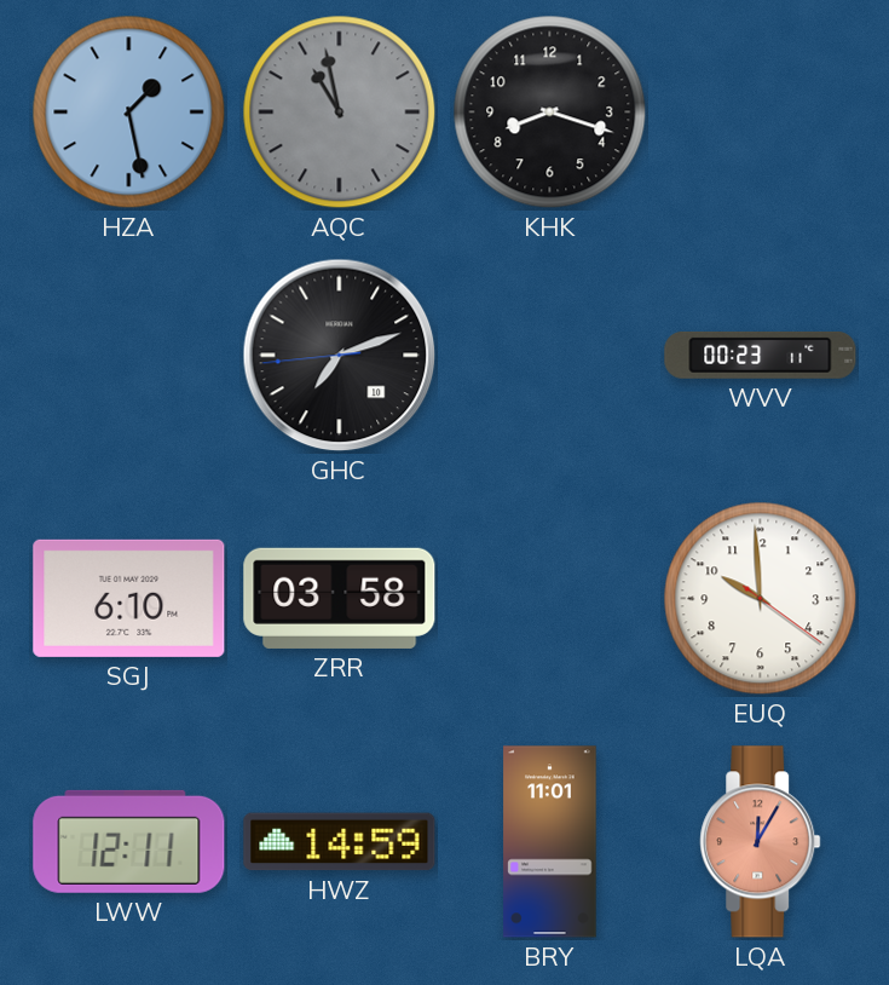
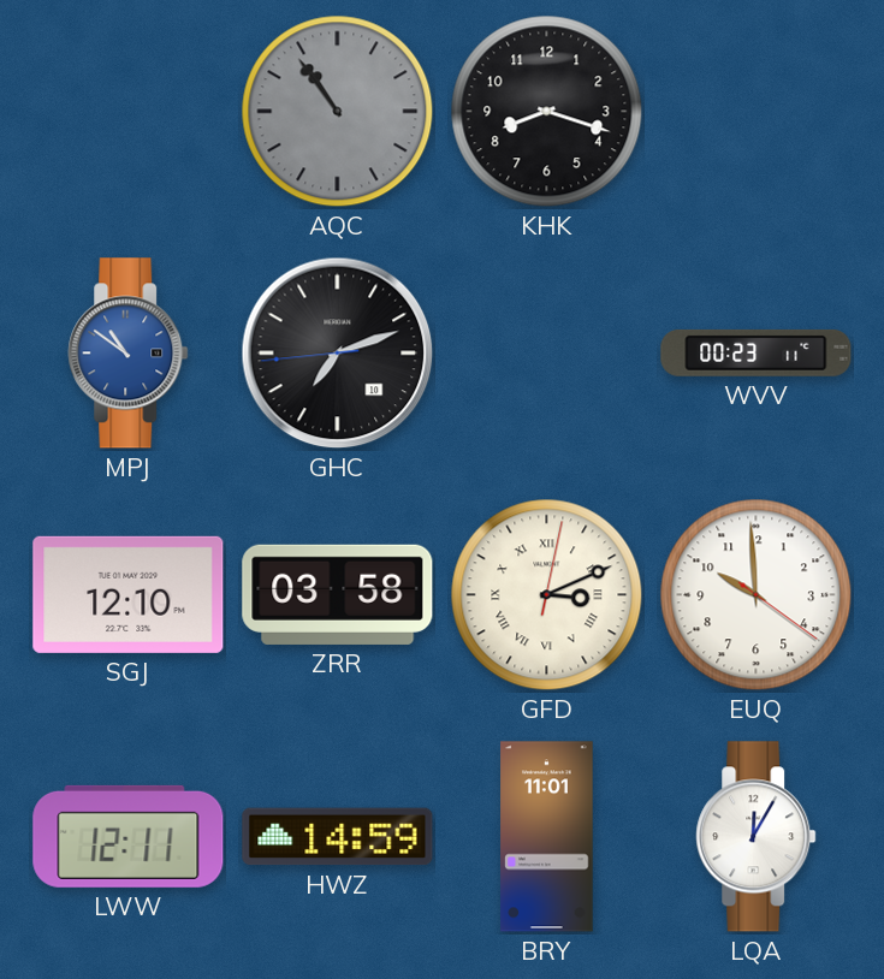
HZA: 1:28 -> none
AQC: 10:58 -> 10:54
MPJ: none -> 10:51
SGJ: 6:10 -> 12:10
GFD: none -> 3:11
LQA dial: salmon -> white
